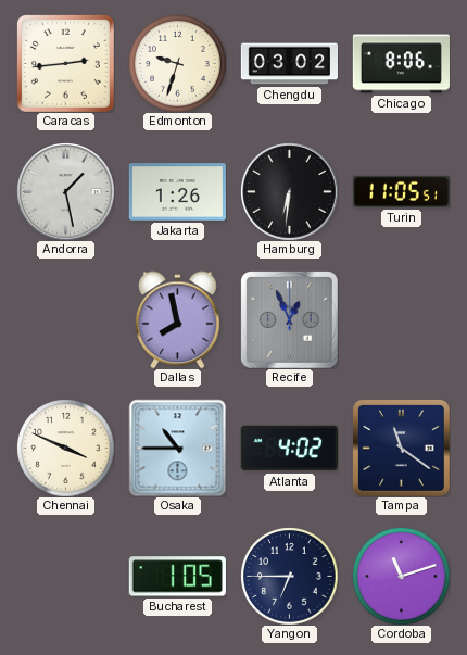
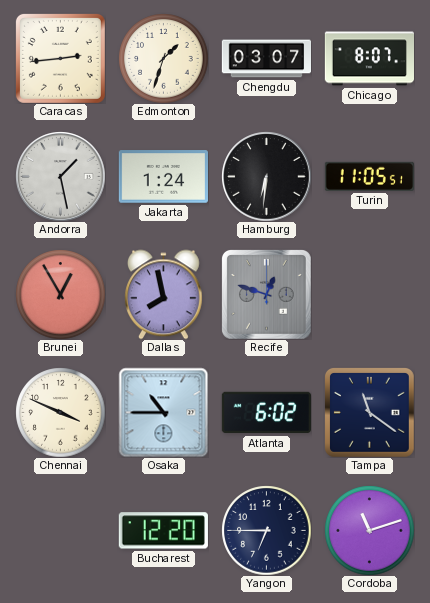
Edmonton: 9:33 -> 1:33
Chengdu: 03:02 -> 03:07
Chicago: 8:06 -> 8:07
Jakarta: 1:26 -> 1:24
Brunei: none -> 12:55
Recife: 12:56 -> 12:48
Atlanta: 4:02 -> 6:02
Bucharest: 1:05 -> 12:20
